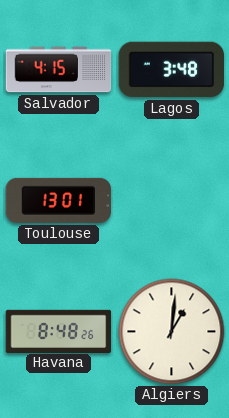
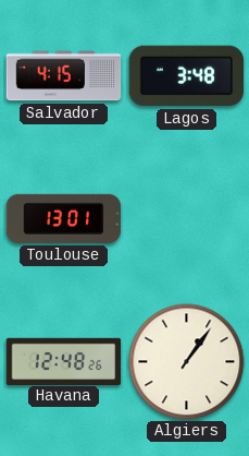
Havana: 8:48 -> 12:48
Algiers: 1:01 -> 1:06
